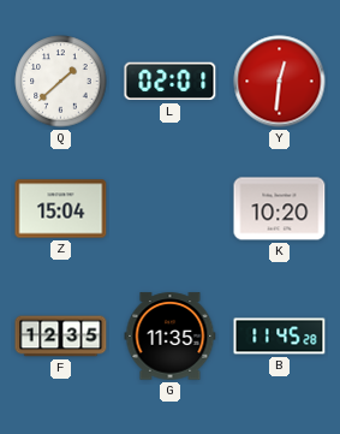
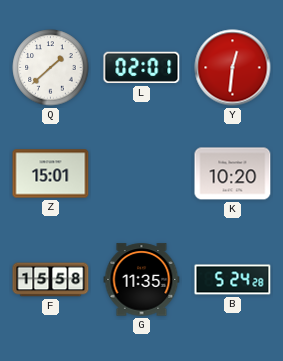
Z: 15:04 -> 15:01
F: 12:35 -> 15:58
B: 11:45 -> 5:24
